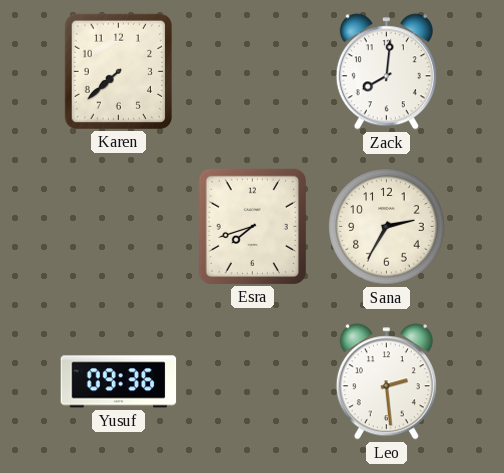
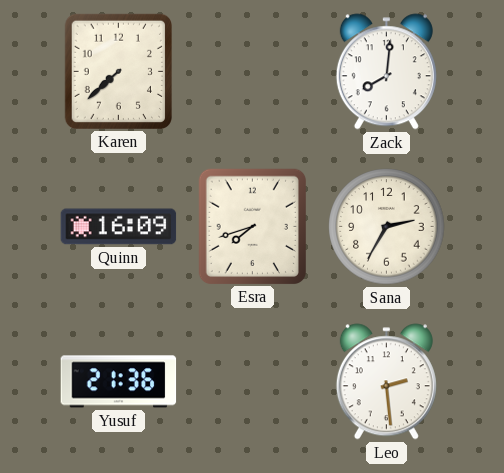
Quinn: none -> 16:09
Yusuf: 09:36 -> 21:36
